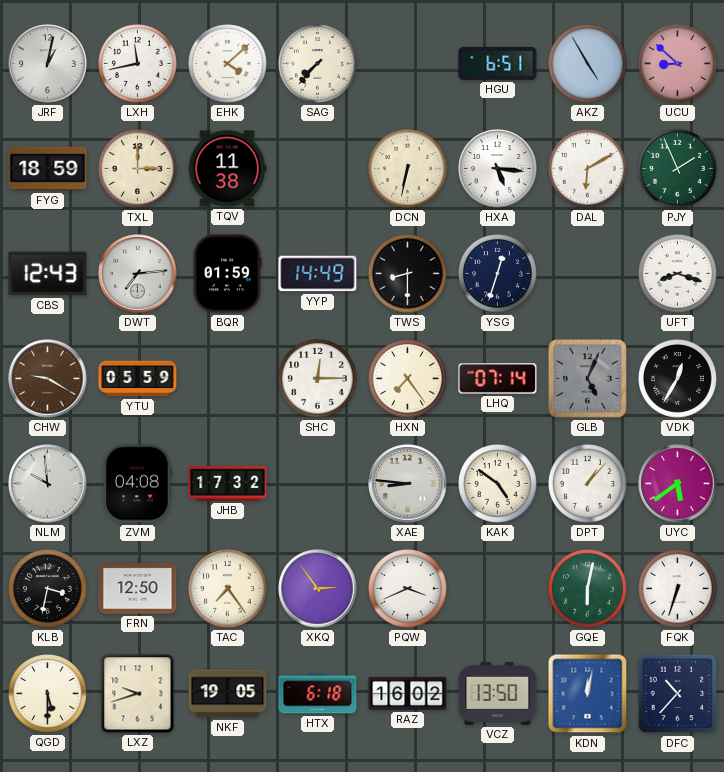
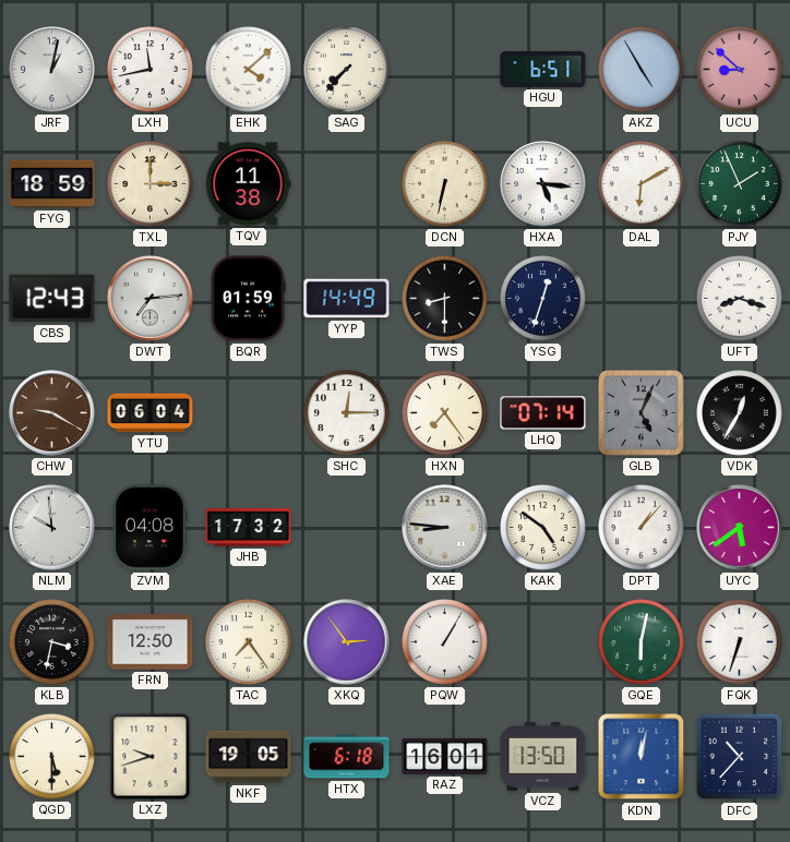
YTU: 05:59 -> 06:04
PQW: 3:41 -> 1:05
RAZ: 16:02 -> 16:01
